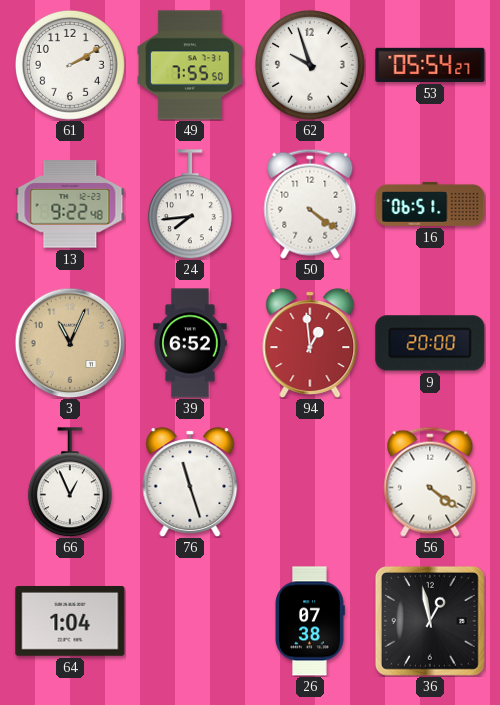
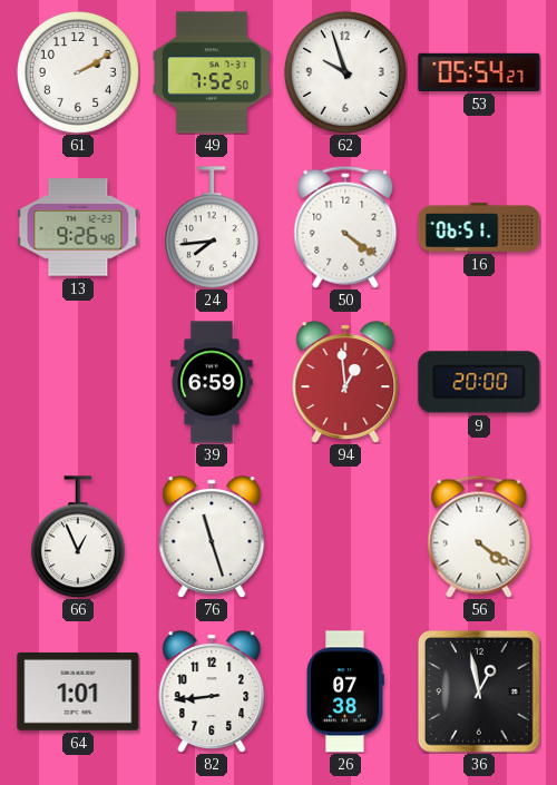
49: 7:55 -> 7:52
13: 9:22 -> 9:26
3: 11:04 -> none
39: 6:52 -> 6:59
64: 1:04 -> 1:01
82: none -> 8:44
